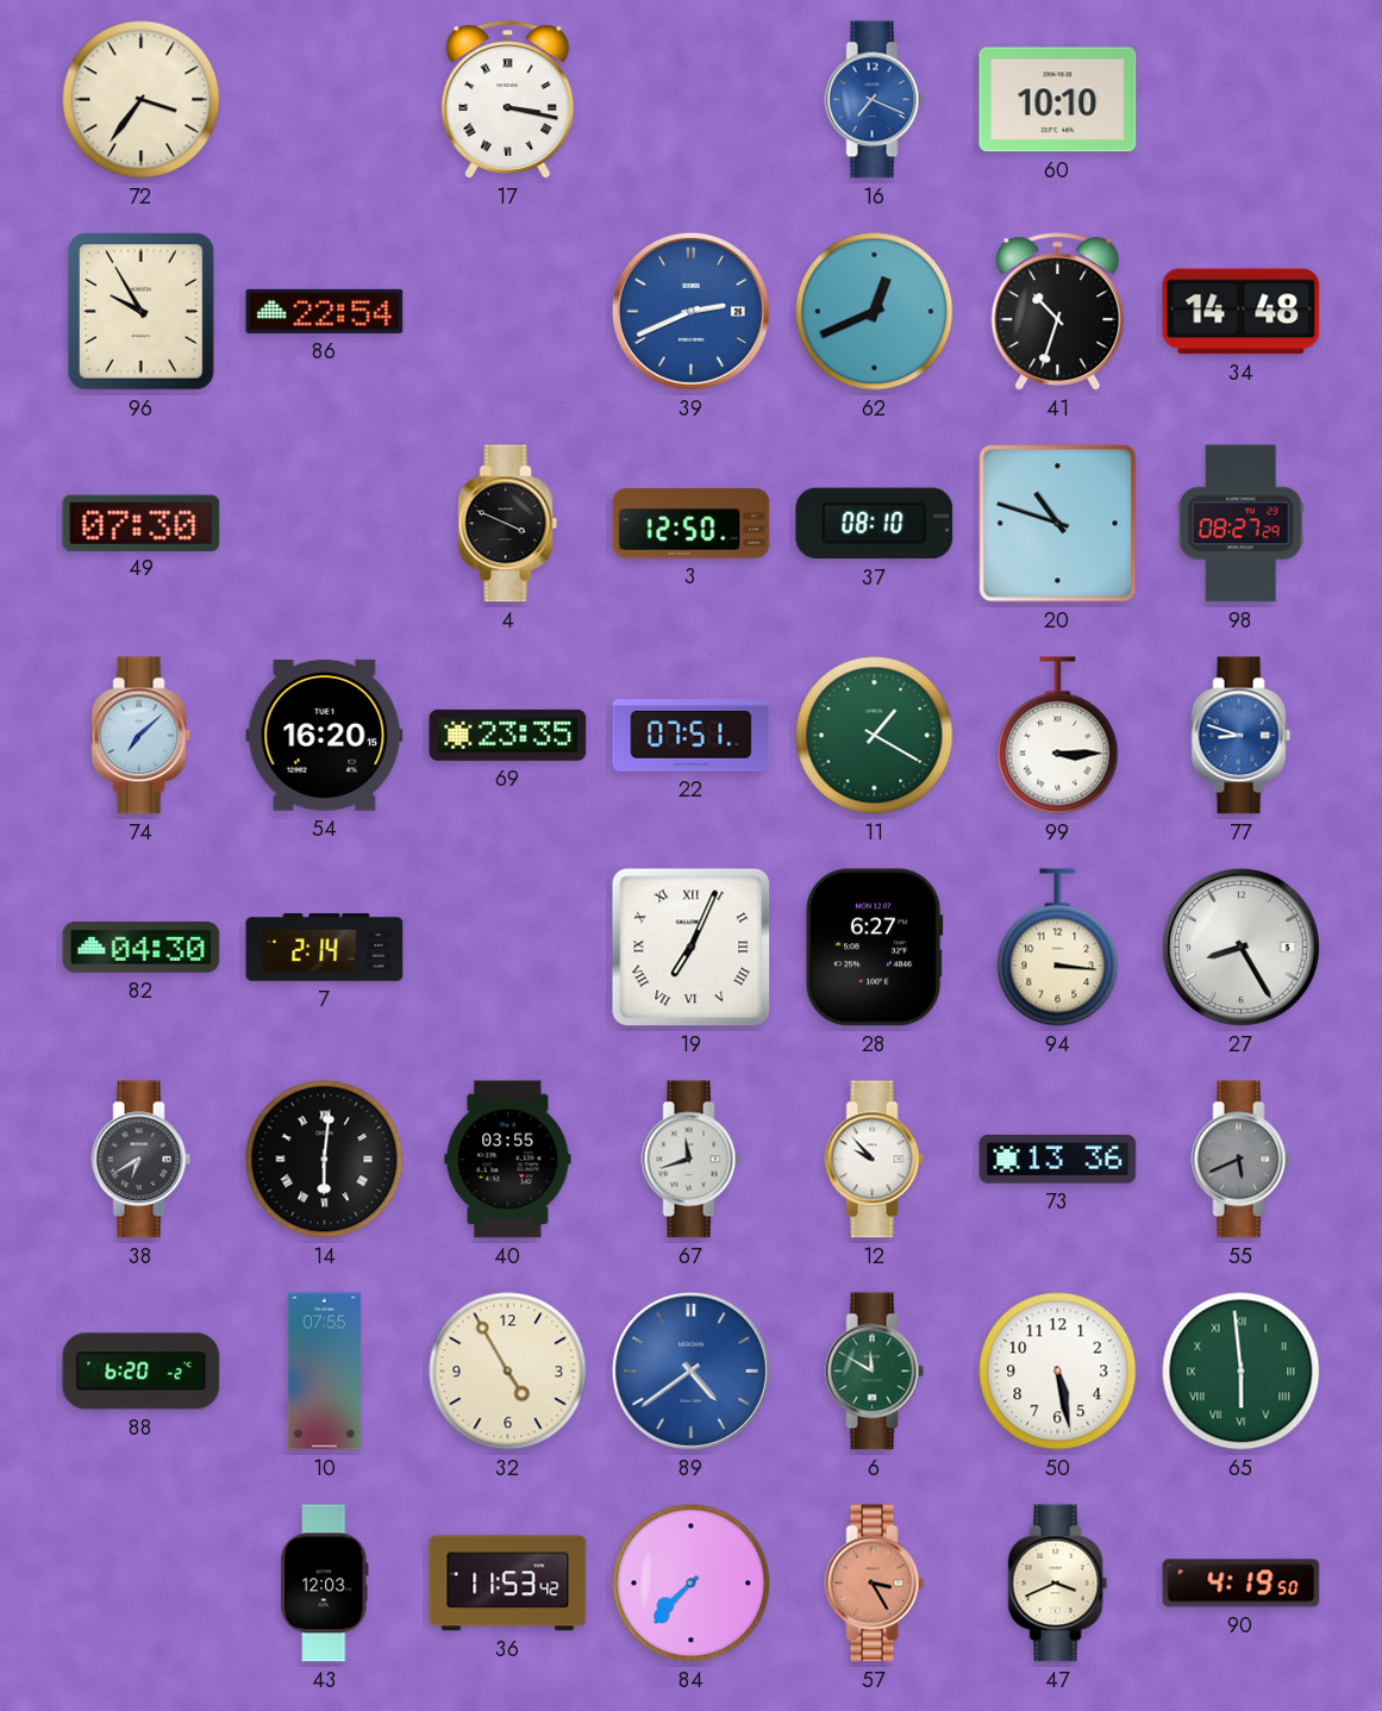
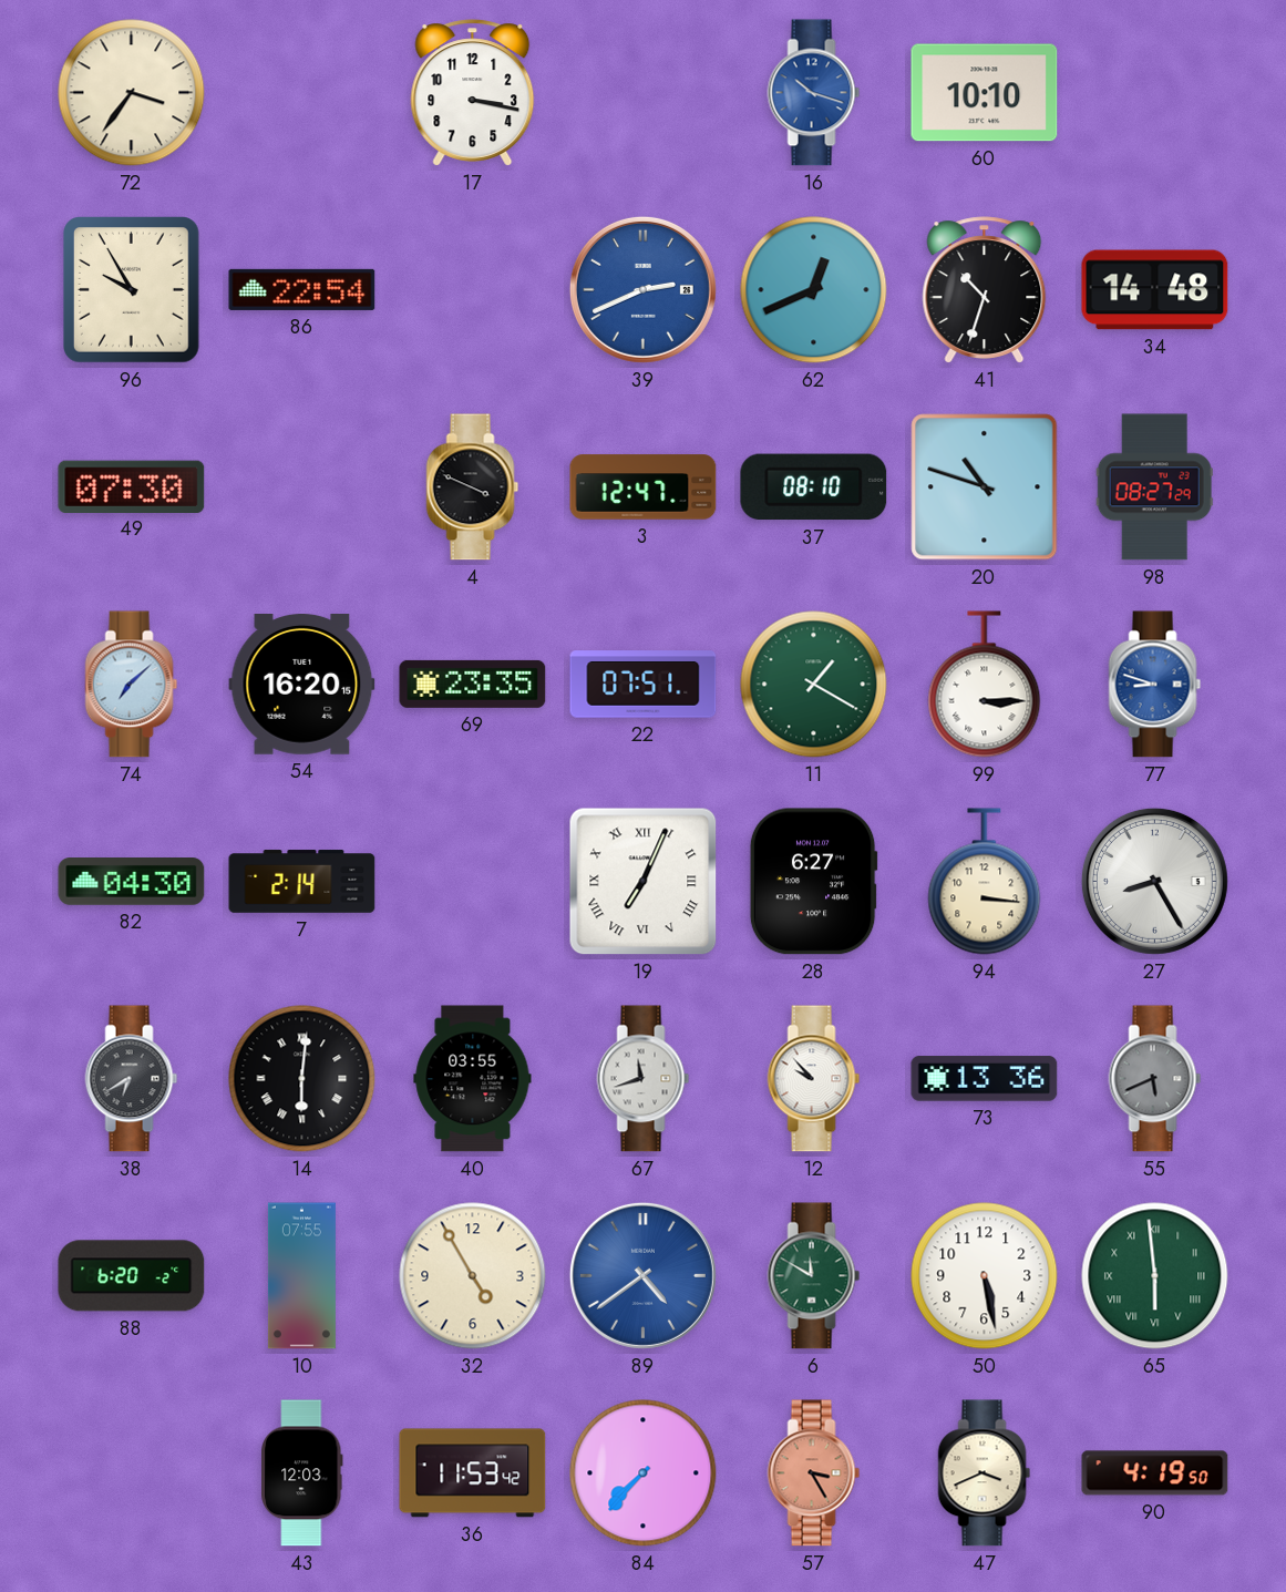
17 numerals: Roman -> Arabic
16: 7:19 -> 10:18
3: 12:50 -> 12:47
